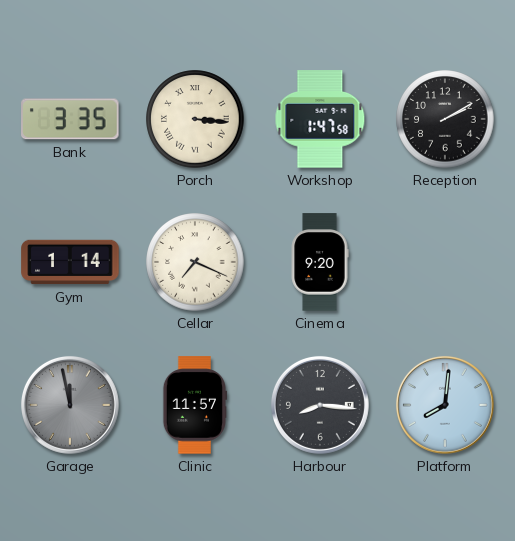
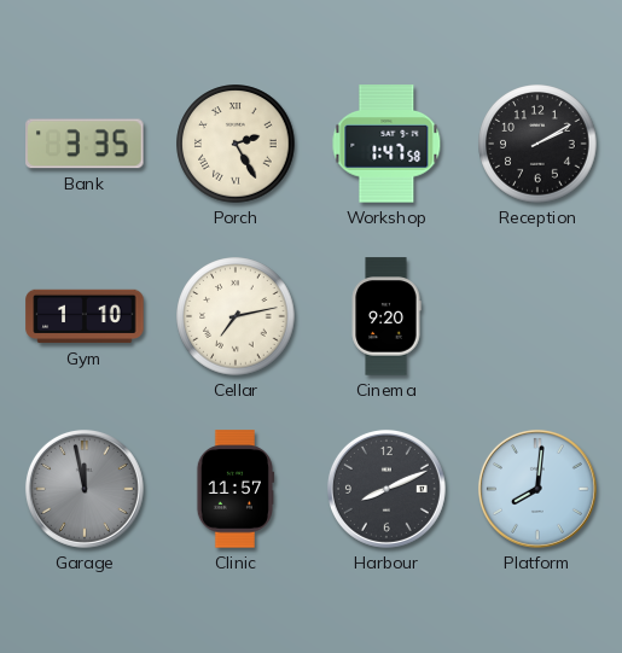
Porch: 3:16 -> 2:25
Gym: 1:14 -> 1:10
Cellar: 7:19 -> 7:13
Harbour: 8:16 -> 8:11
